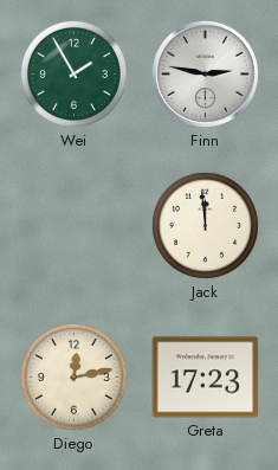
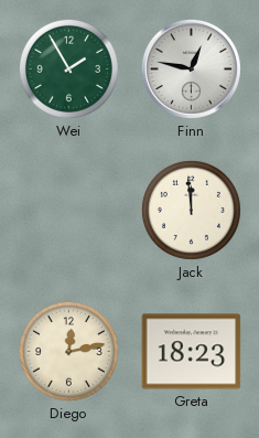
Finn: 2:47 -> 12:47
Greta: 17:23 -> 18:23
